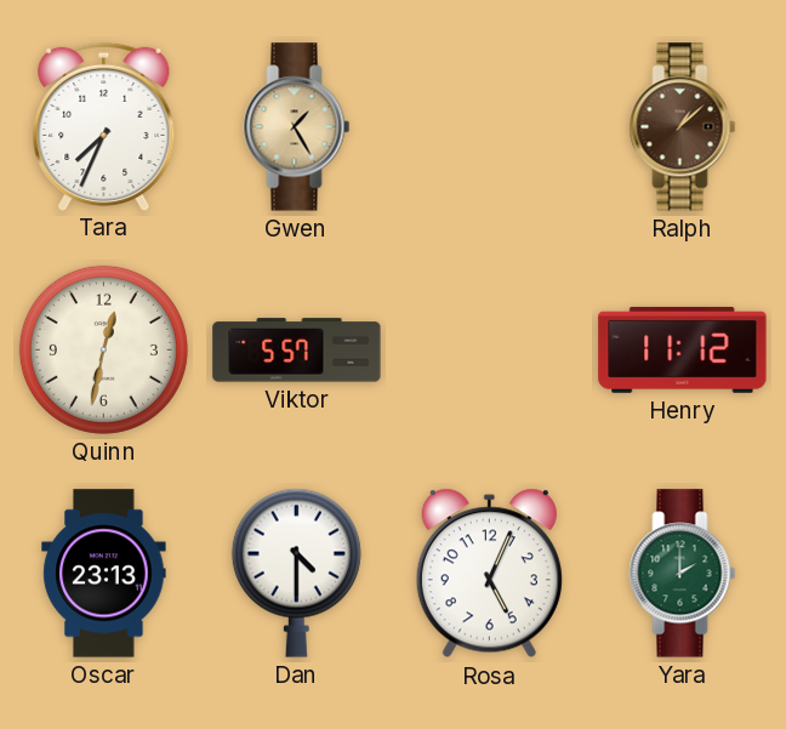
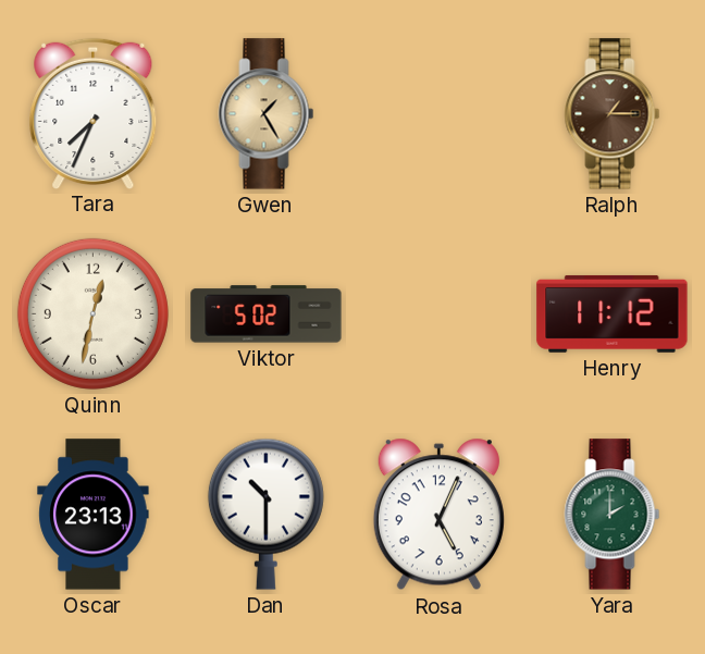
Ralph: 1:08 -> 1:15
Viktor: 5:57 -> 5:02
Dan: 4:30 -> 10:30
